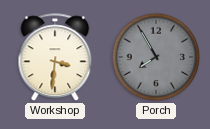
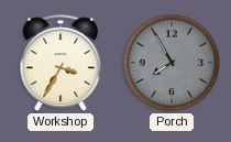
Workshop: 3:31 -> 3:35
